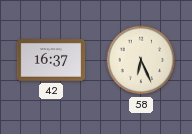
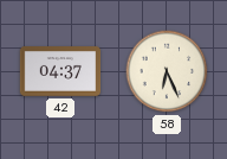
42: 16:37 -> 04:37
